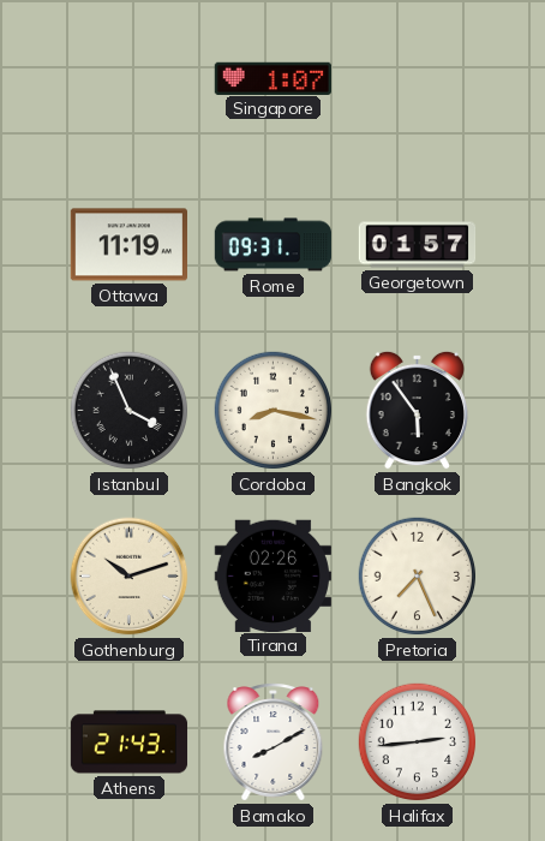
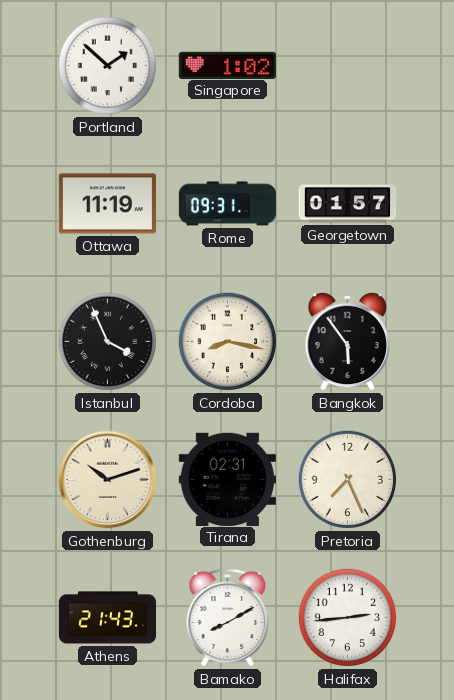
Portland: none -> 1:52
Singapore: 1:07 -> 1:02
Tirana: 02:26 -> 02:31
